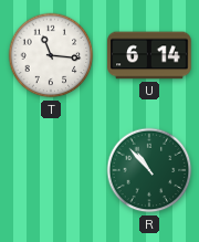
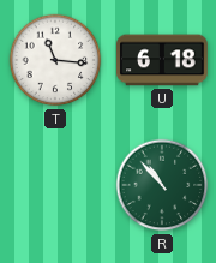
U: 6:14 -> 6:18
